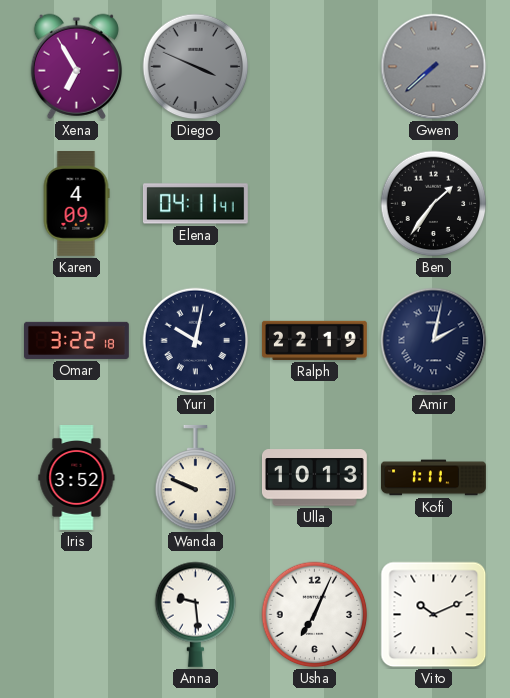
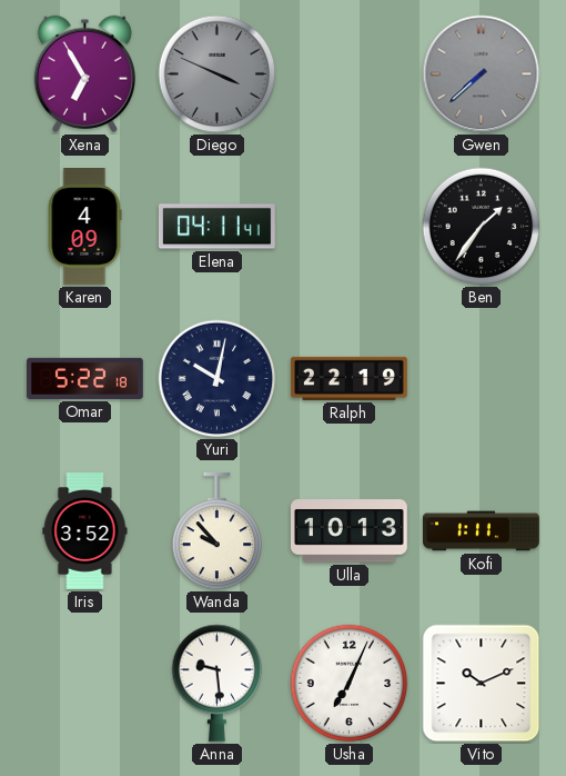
Omar: 3:22 -> 5:22
Amir: 2:02 -> none
Wanda: 9:49 -> 9:53
